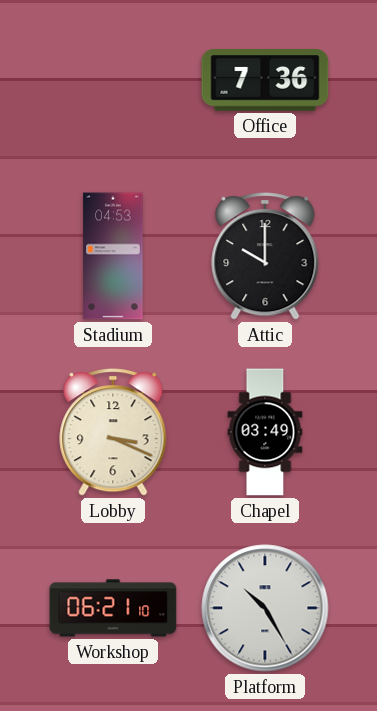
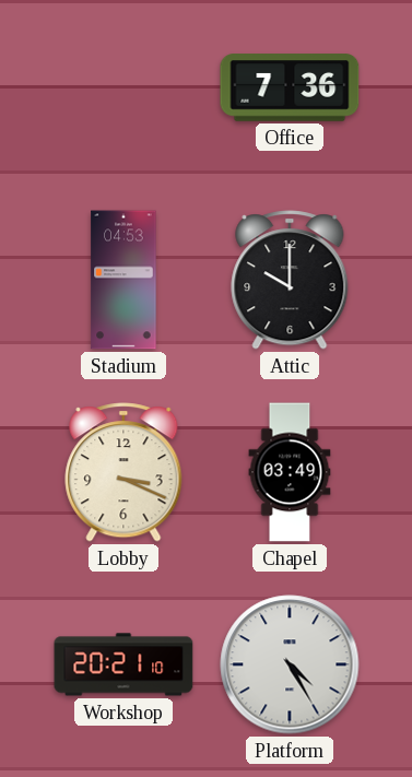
Workshop: 06:21 -> 20:21
Platform: 10:25 -> 4:25
